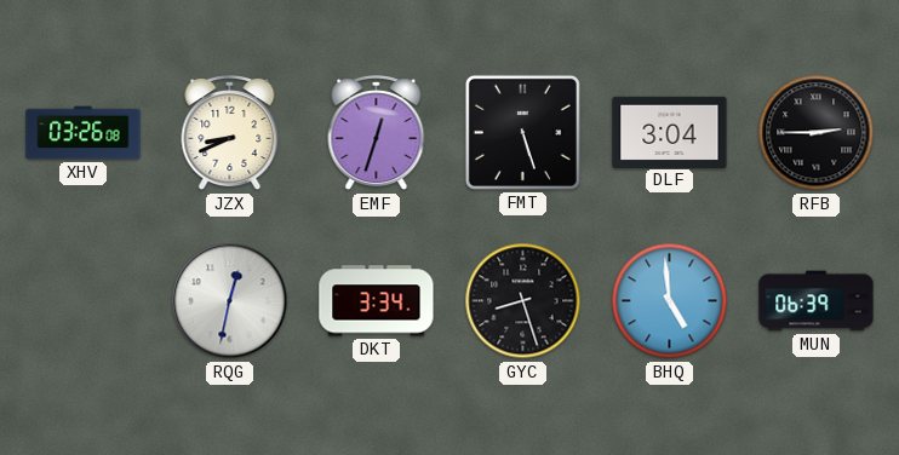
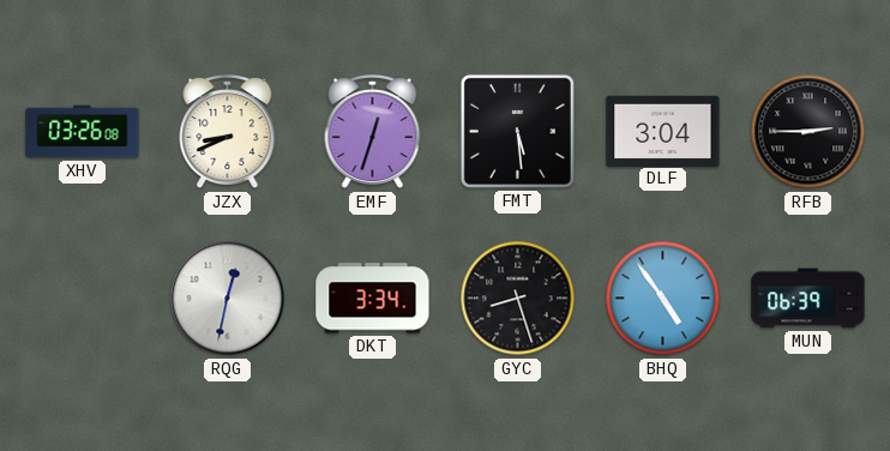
FMT: 5:27 -> 5:29
BHQ: 4:59 -> 4:54
